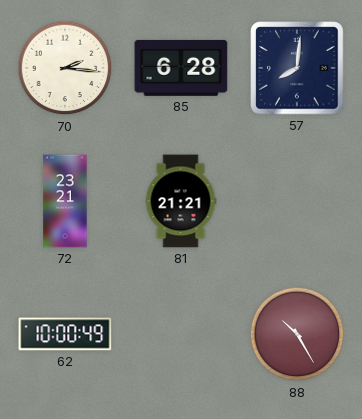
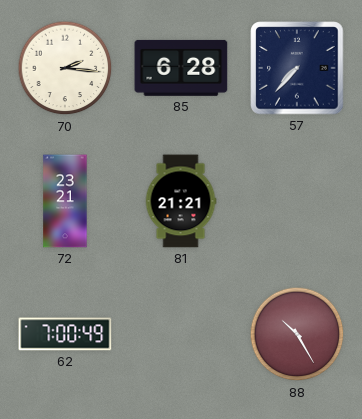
57: 8:01 -> 7:37
62: 10:00 -> 7:00
